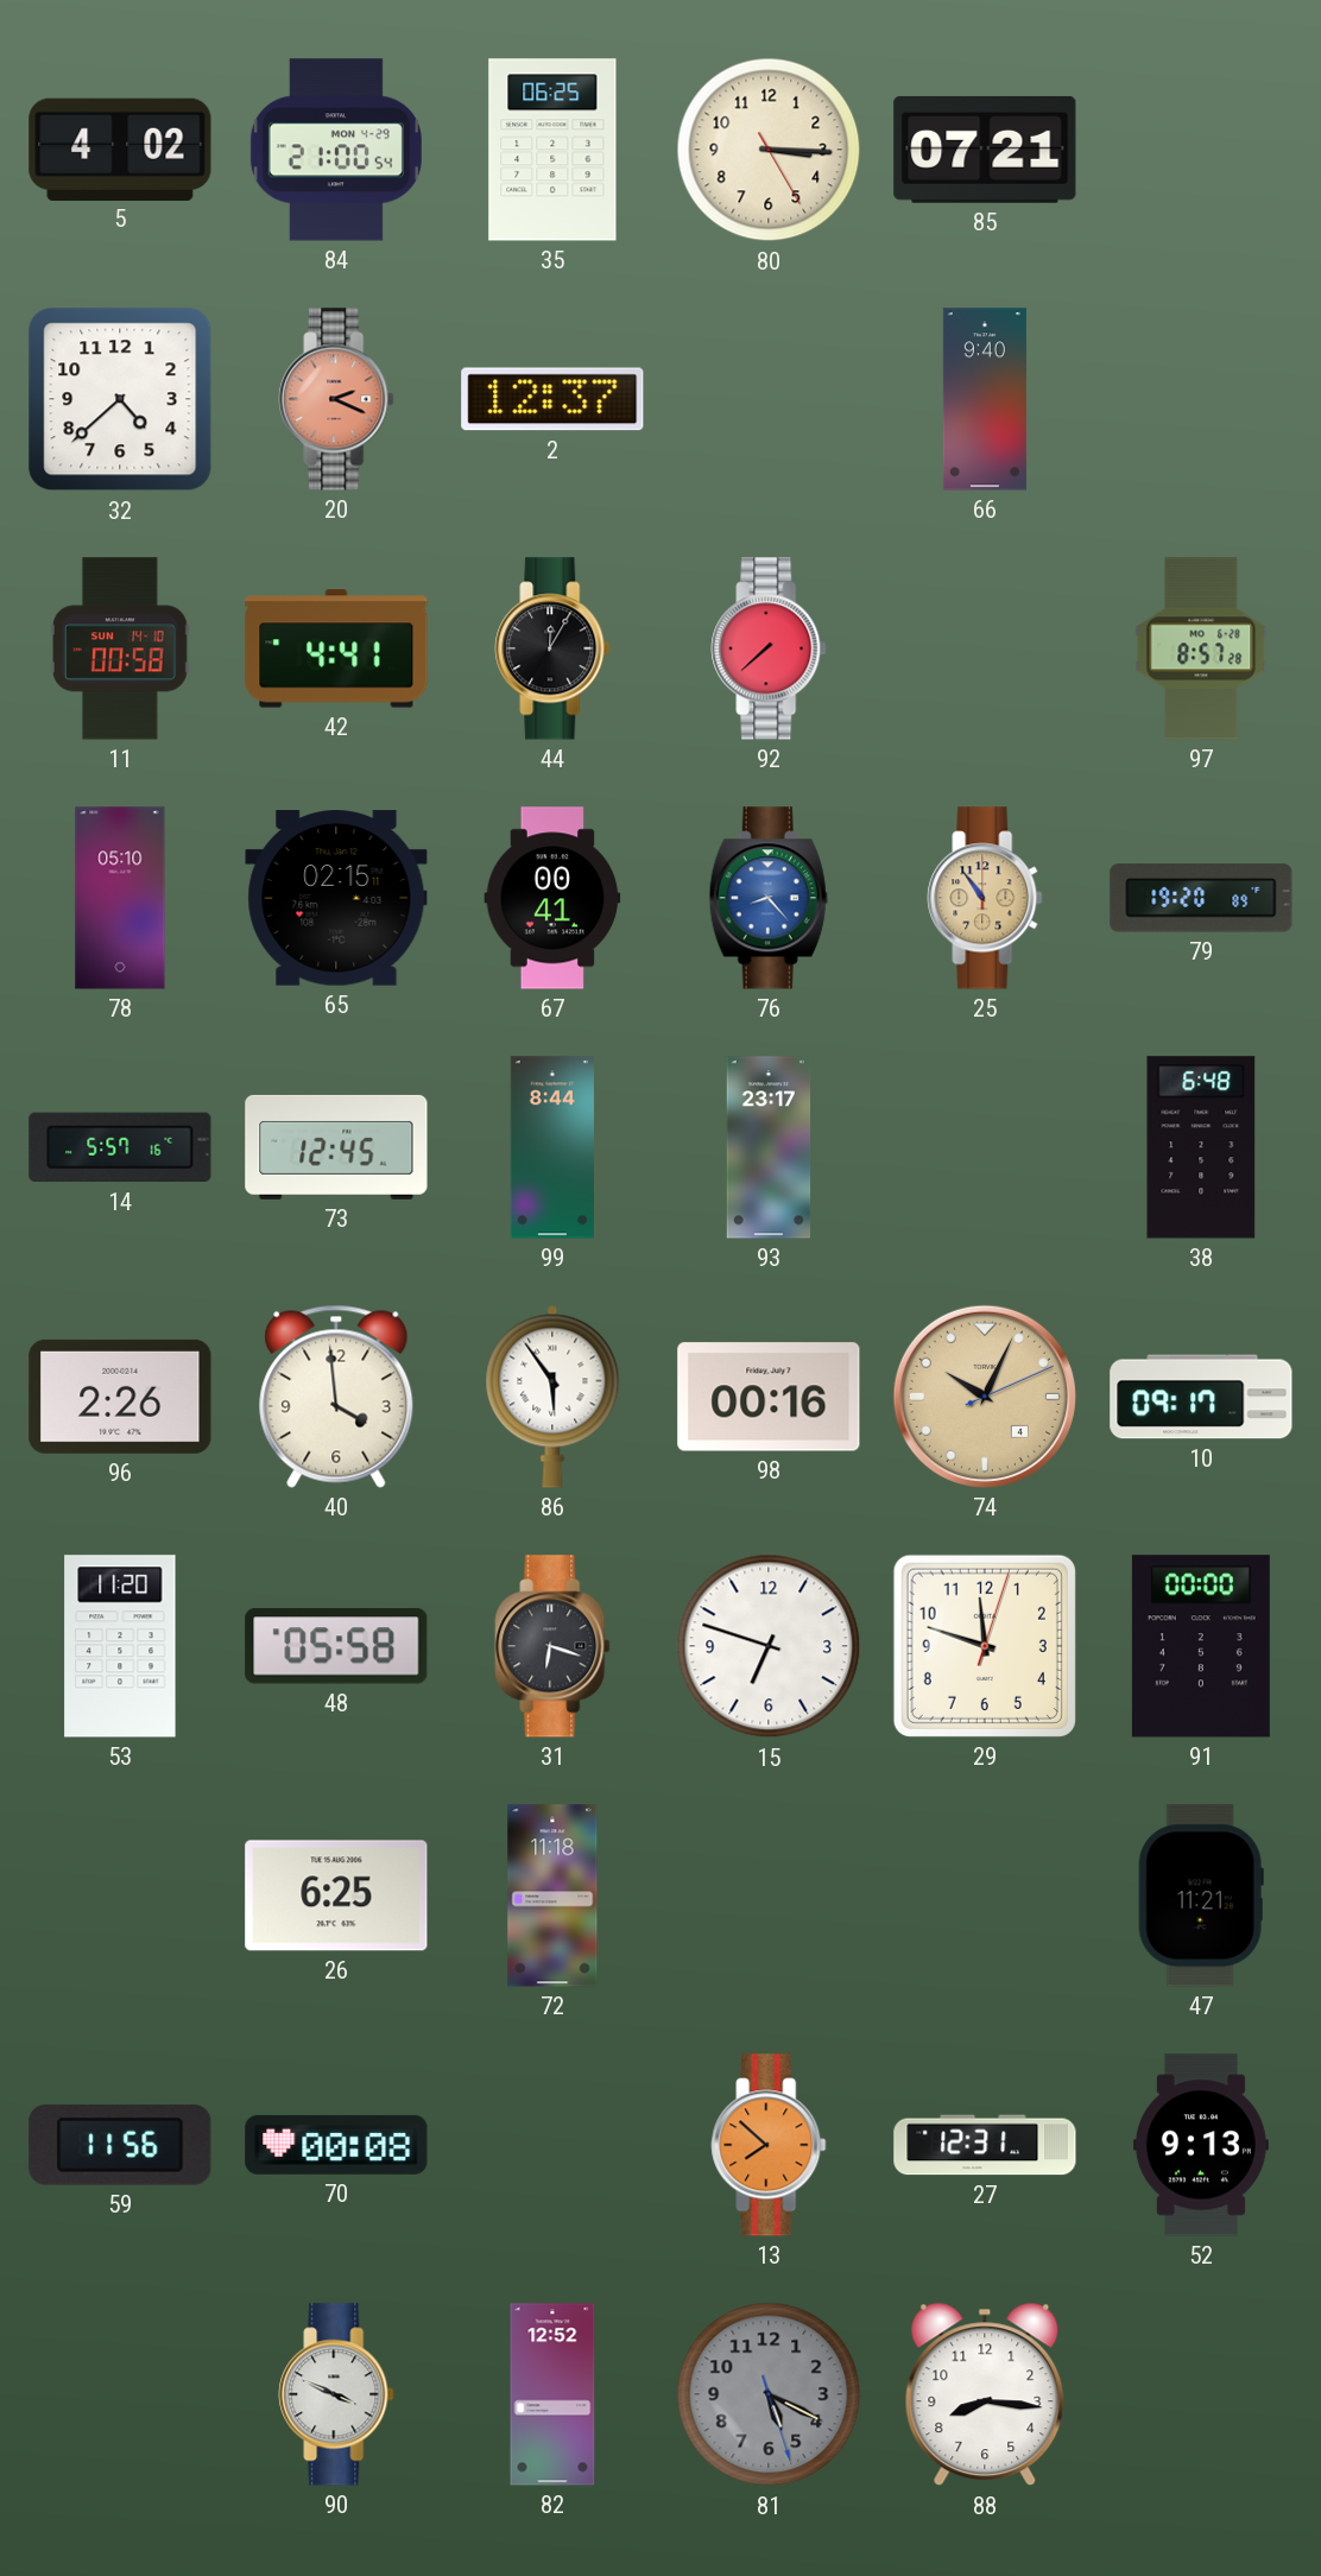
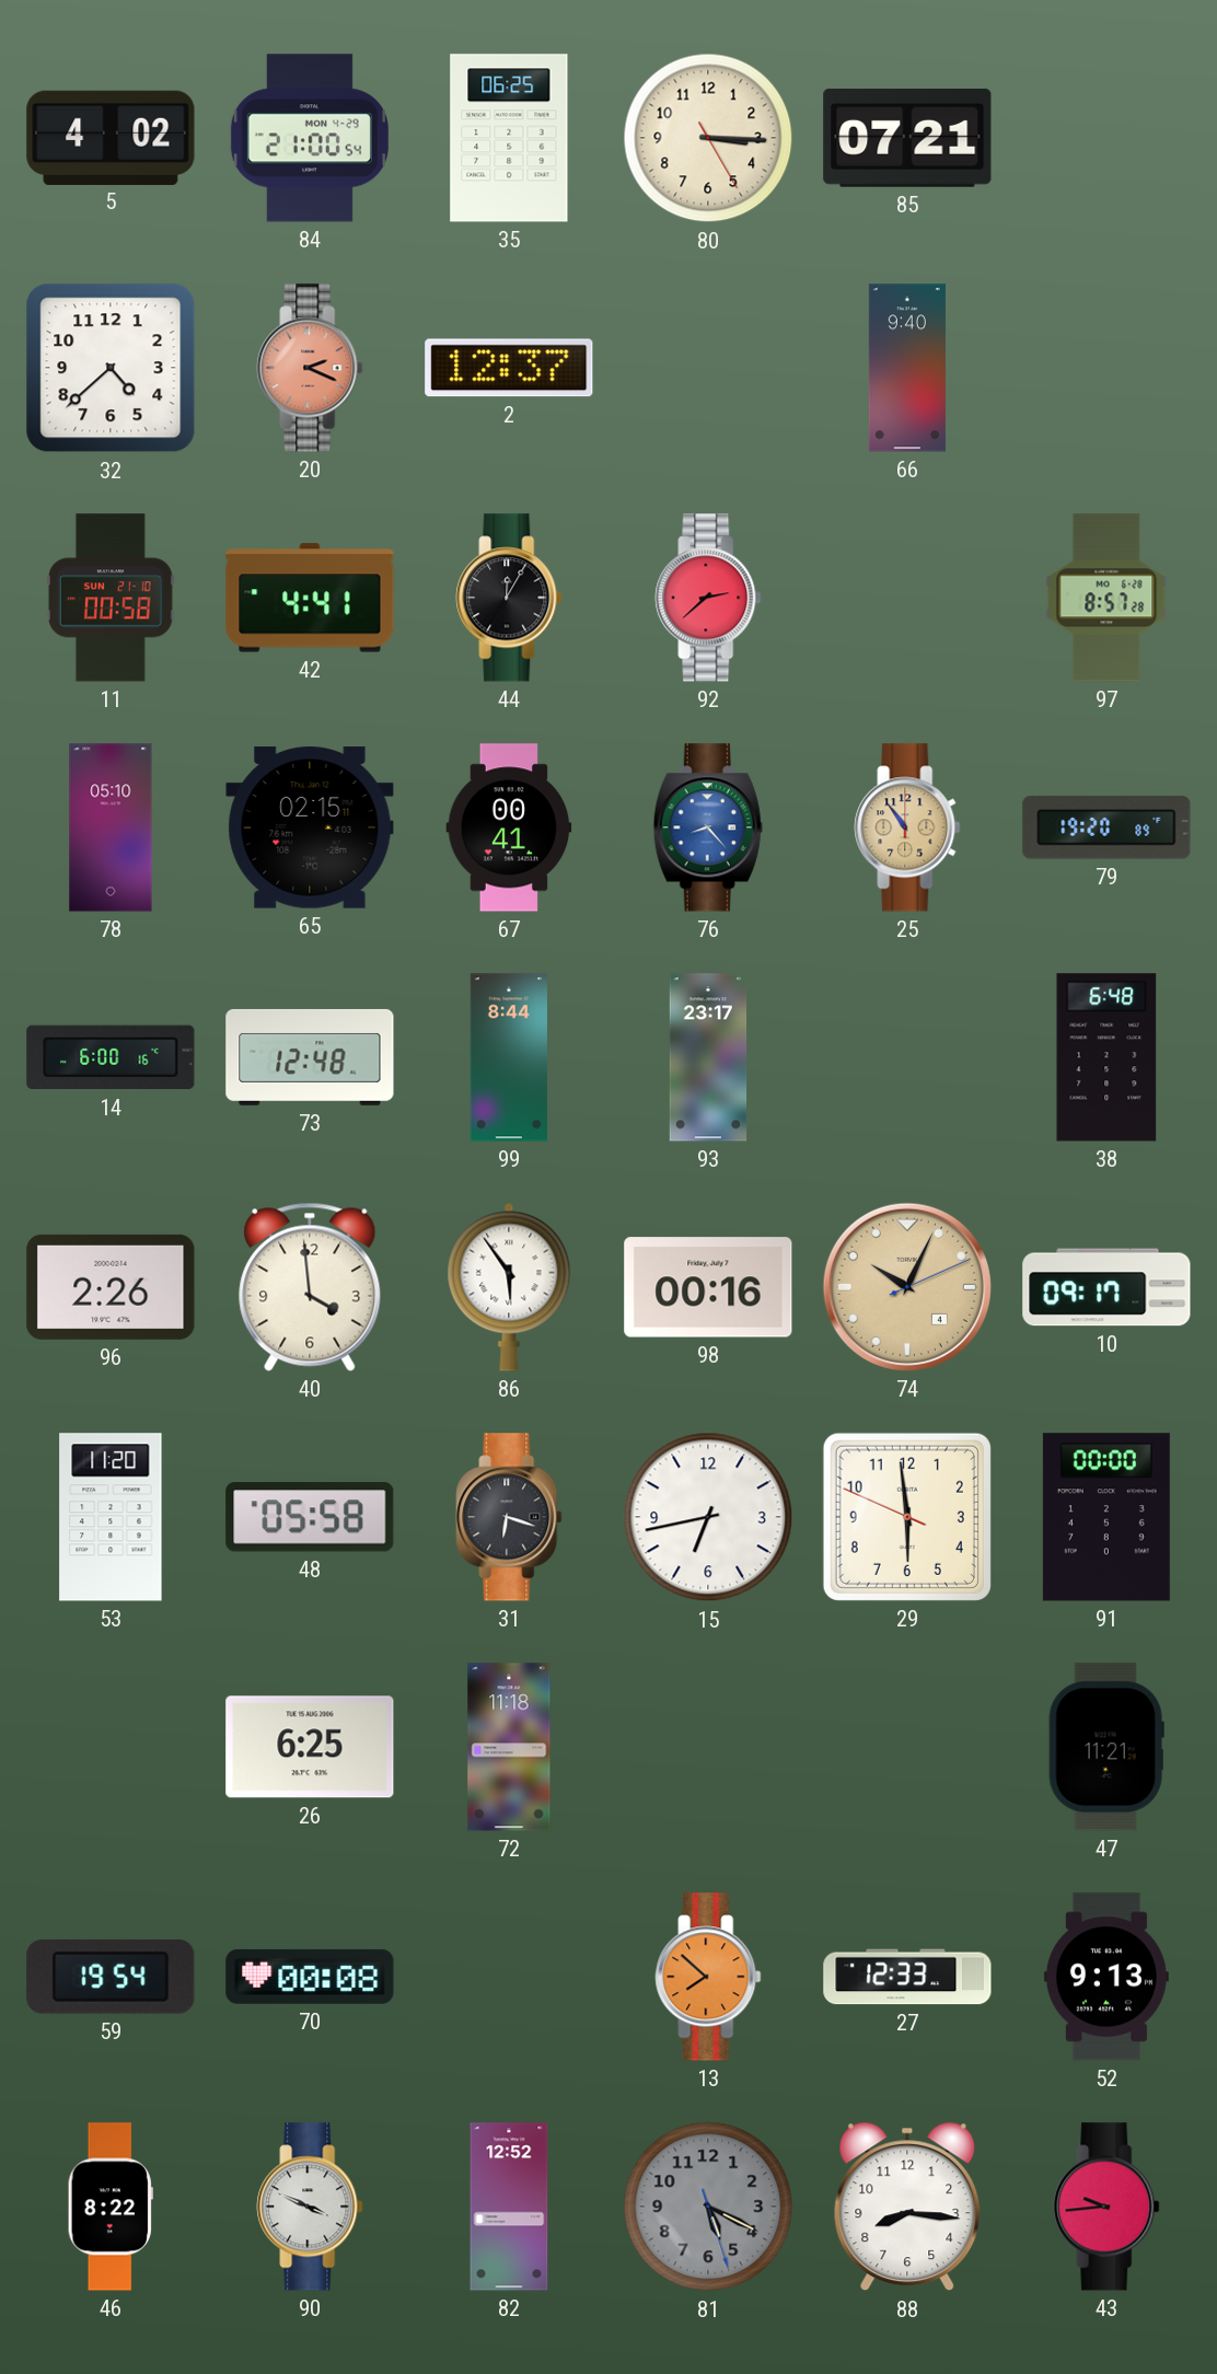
11 date: SUN 14-10 -> SUN 21-10
92: 7:38 -> 2:38
14: 5:57 -> 6:00
73: 12:45 -> 12:48
15: 6:48 -> 6:43
29: 11:48 -> 5:58
59: 11:56 -> 19:54
27: 12:31 -> 12:33
46: none -> 8:22
43: none -> 9:44
